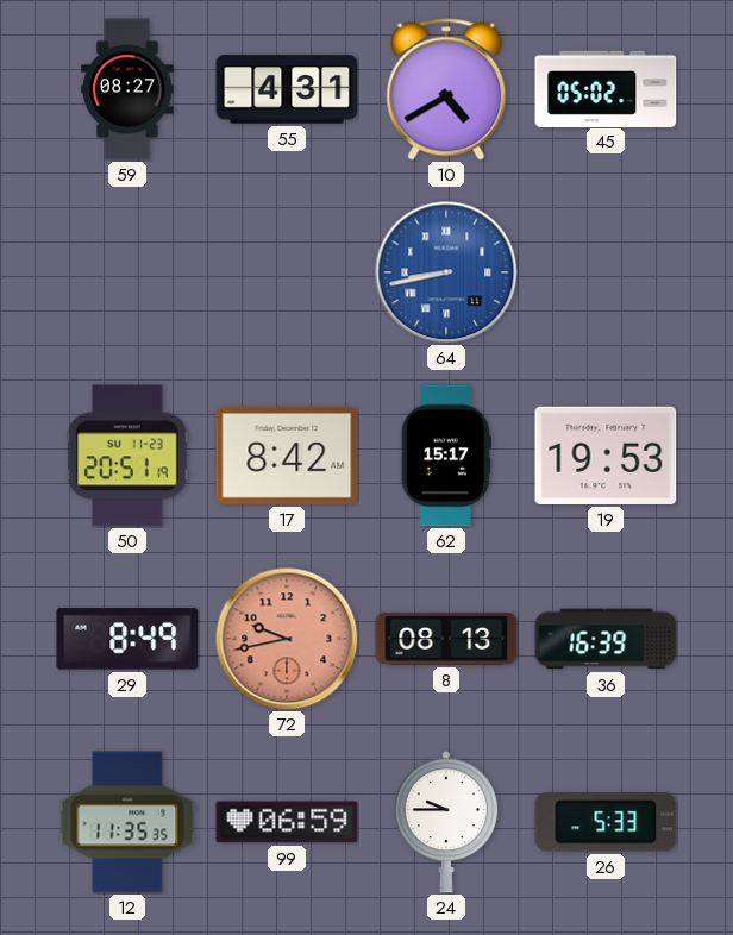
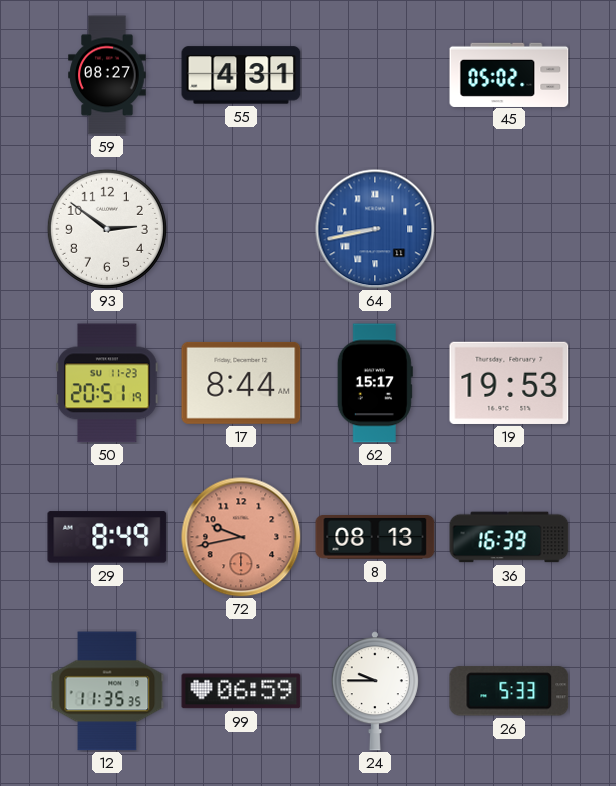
10: 4:40 -> none
93: none -> 2:51
17: 8:42 -> 8:44
